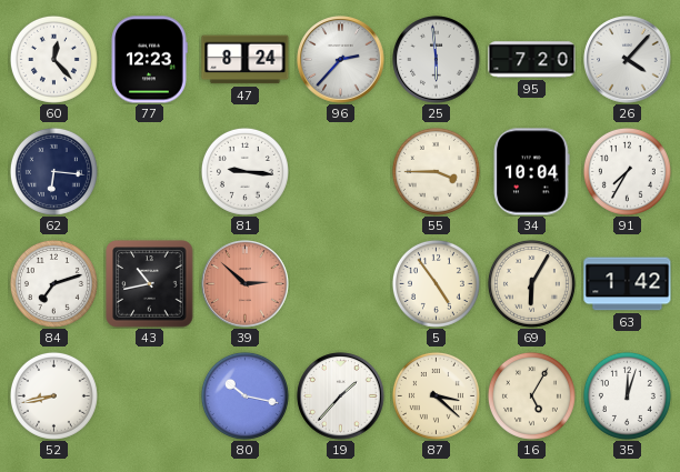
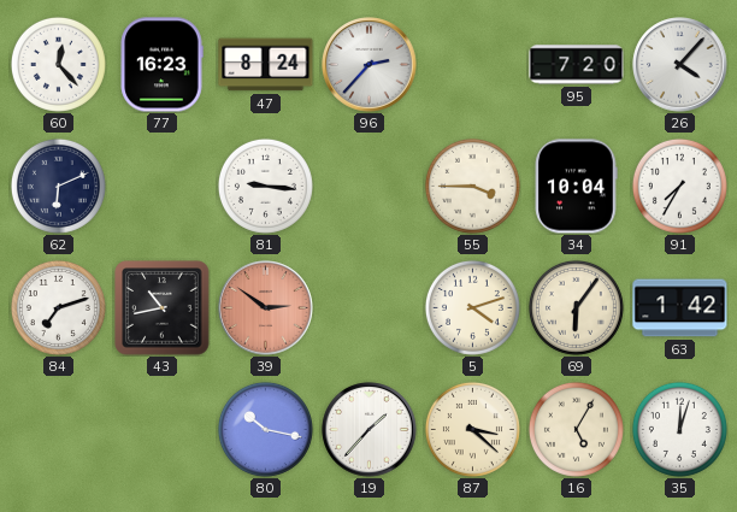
77: 12:23 -> 16:23
25: 5:59 -> none
62: 6:16 -> 6:11
39: 2:52 -> 2:51
5: 4:54 -> 4:12
69: 6:05 -> 6:06
52: 8:43 -> none
